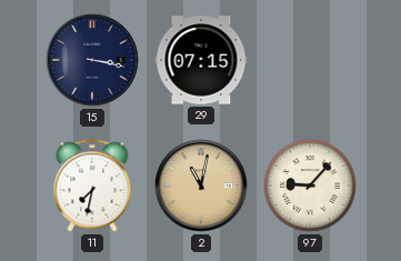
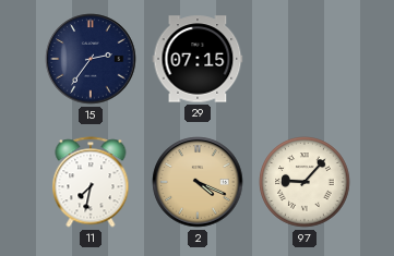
15: 3:17 -> 2:36
2: 11:02 -> 4:19
